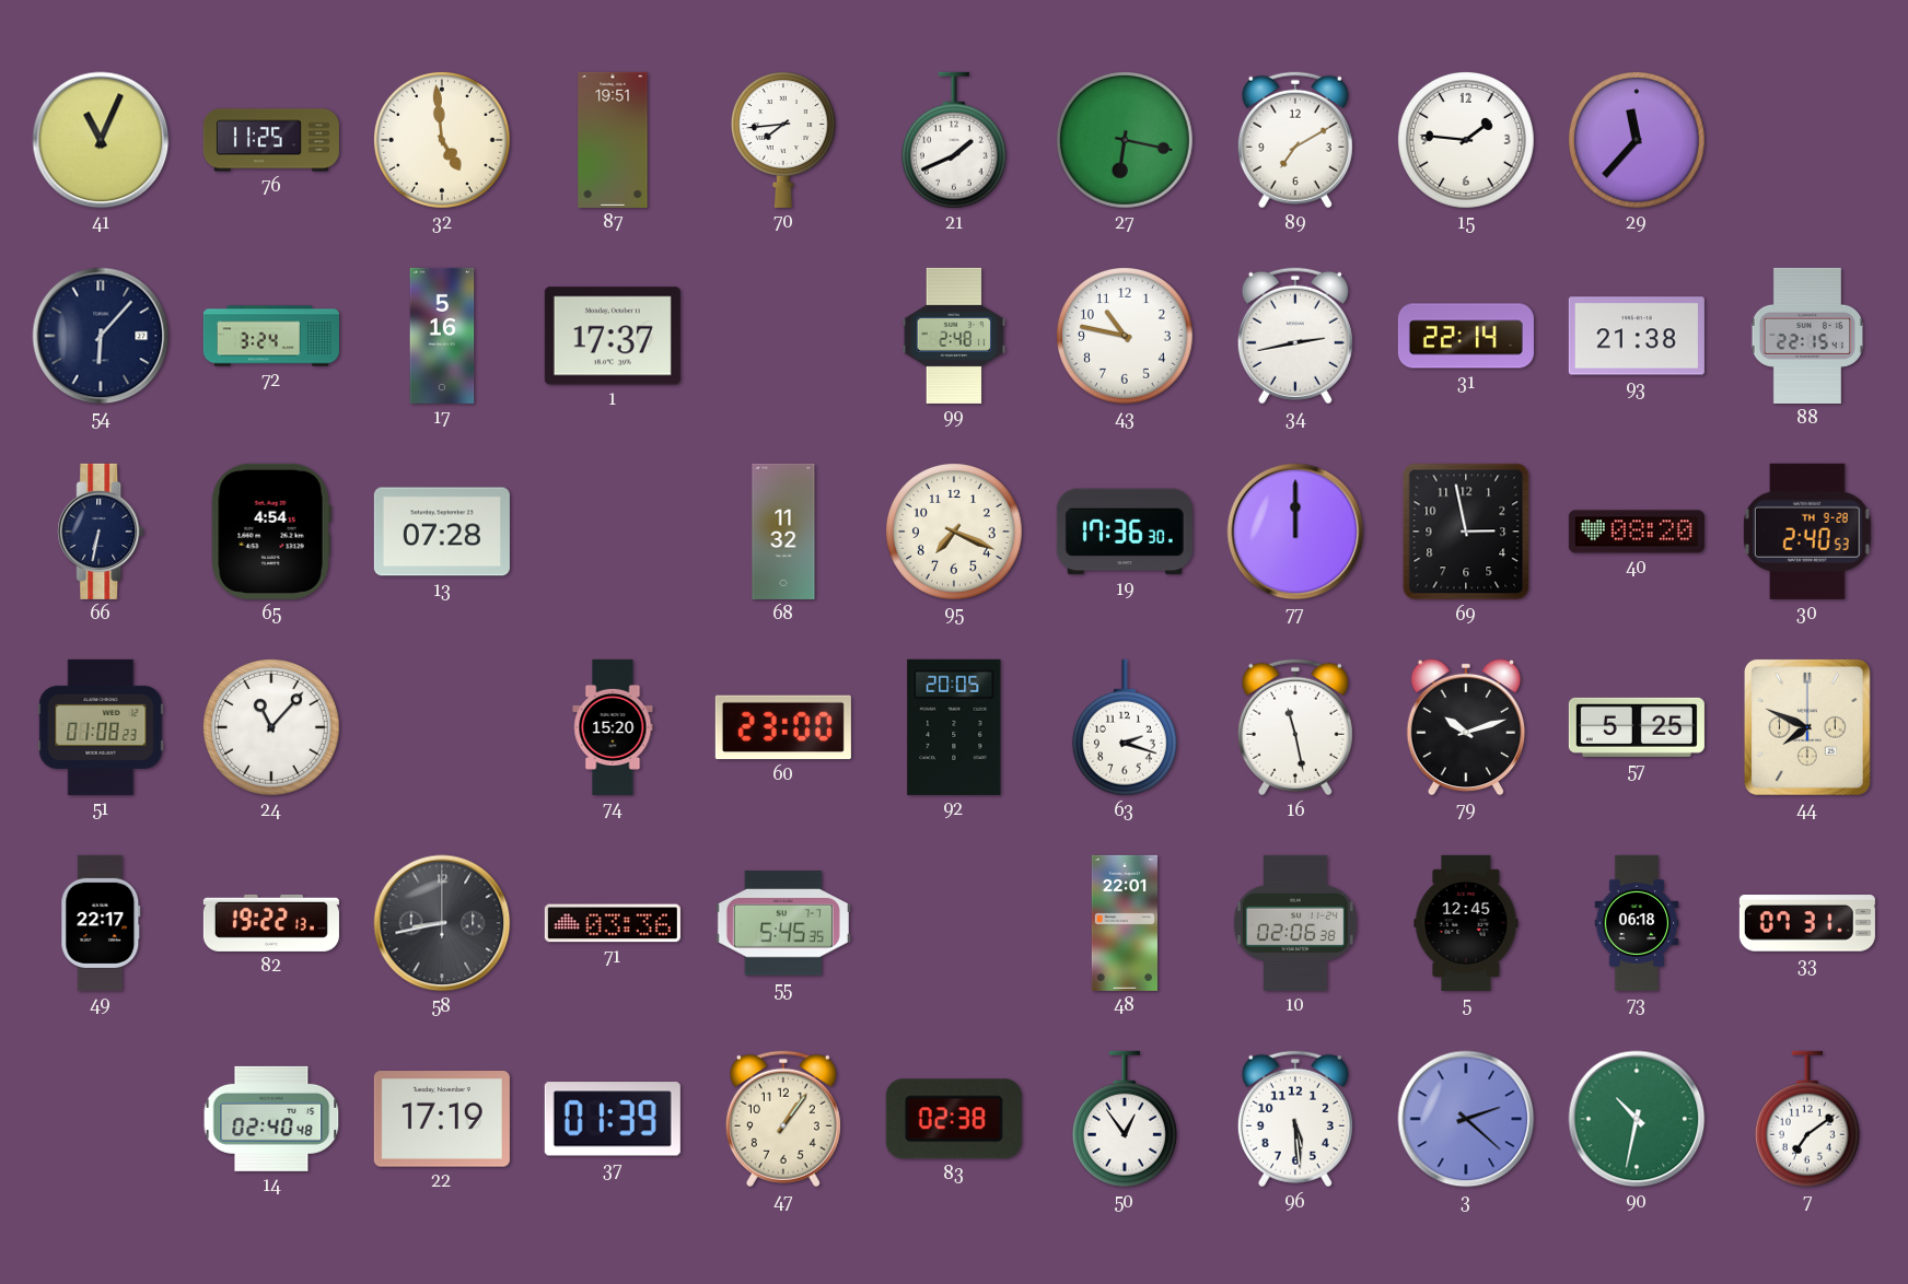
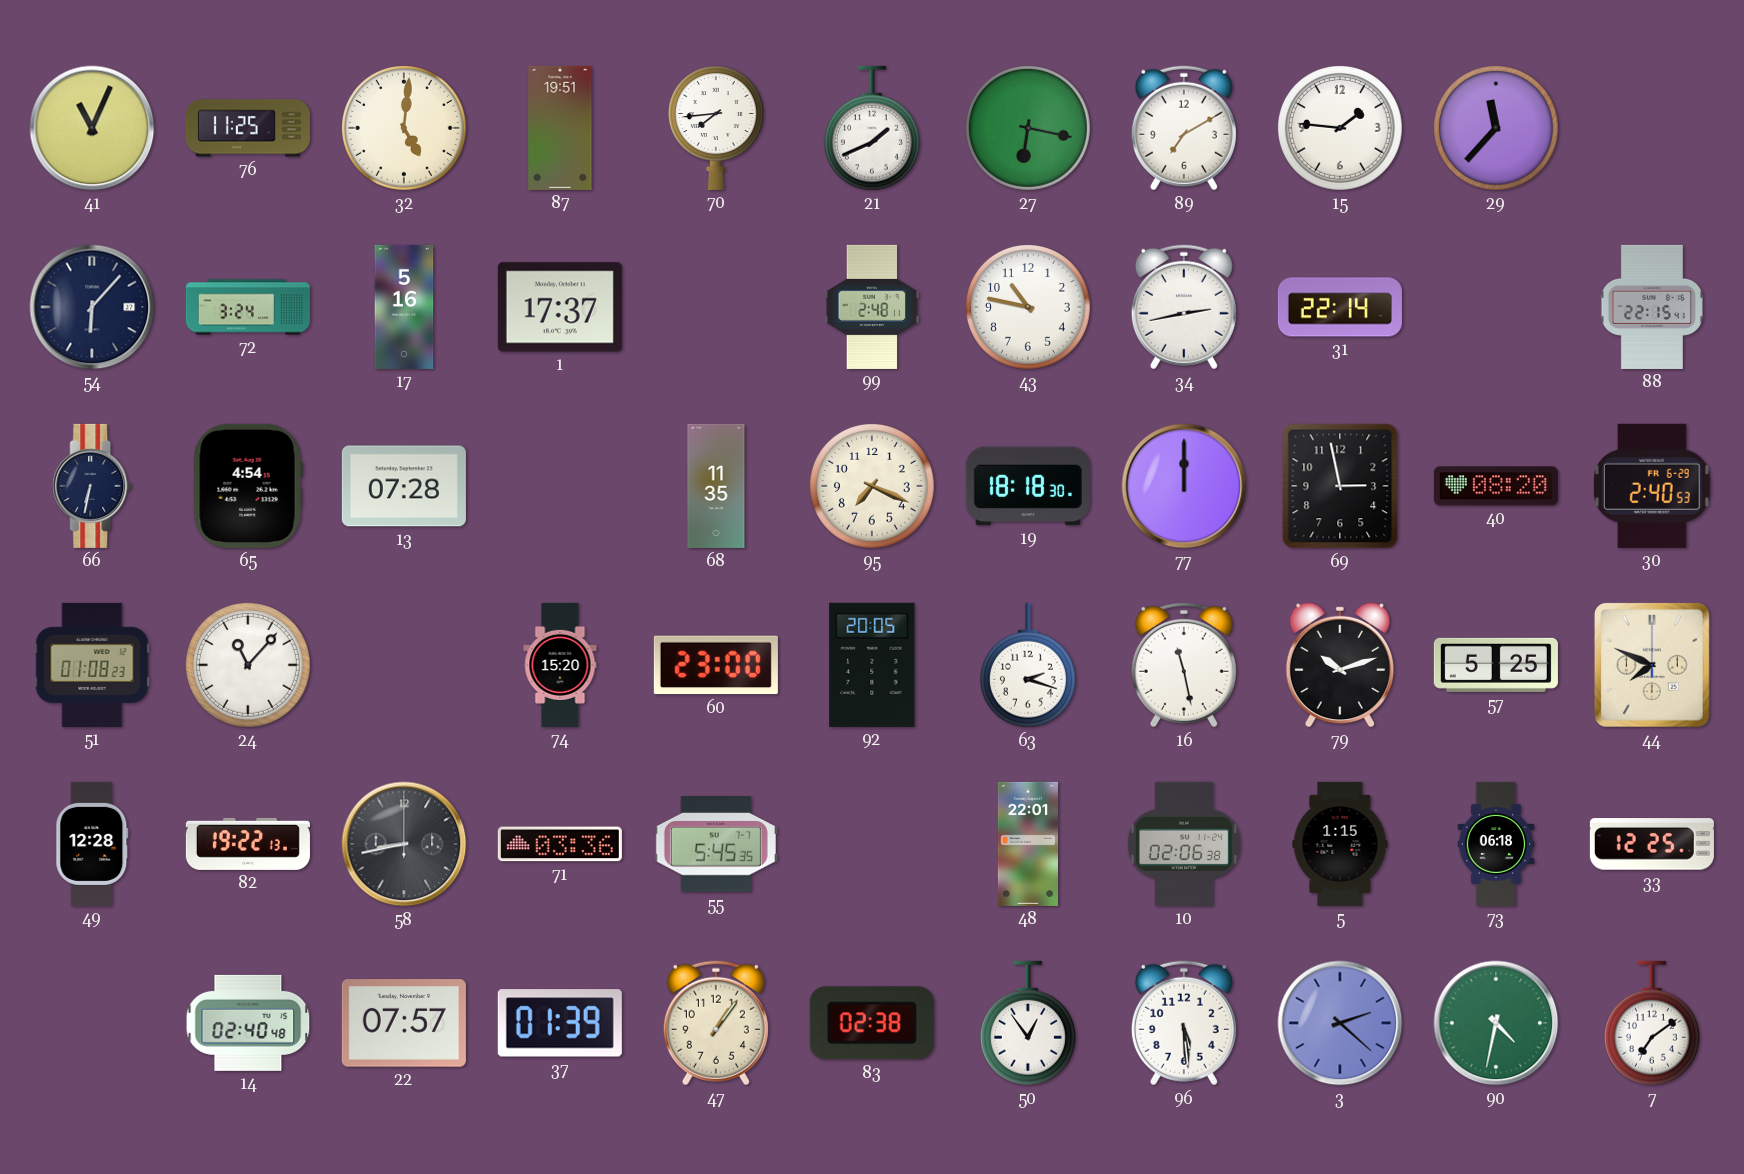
32: 4:59 -> 5:01
93: 21:38 -> none
68: 11:32 -> 11:35
19: 17:36 -> 18:18
30 date: TH 9-28 -> FR 6-29
49: 22:17 -> 12:28
5: 12:45 -> 1:15
33: 07:31 -> 12:25
22: 17:19 -> 07:57
90: 10:32 -> 4:32
